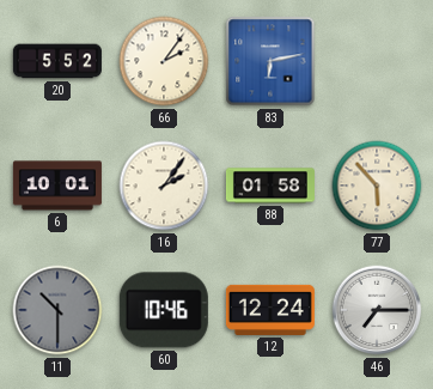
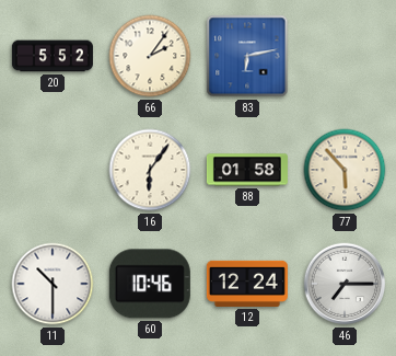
6: 10:01 -> none
16: 2:06 -> 6:06
11 dial: grey -> white
